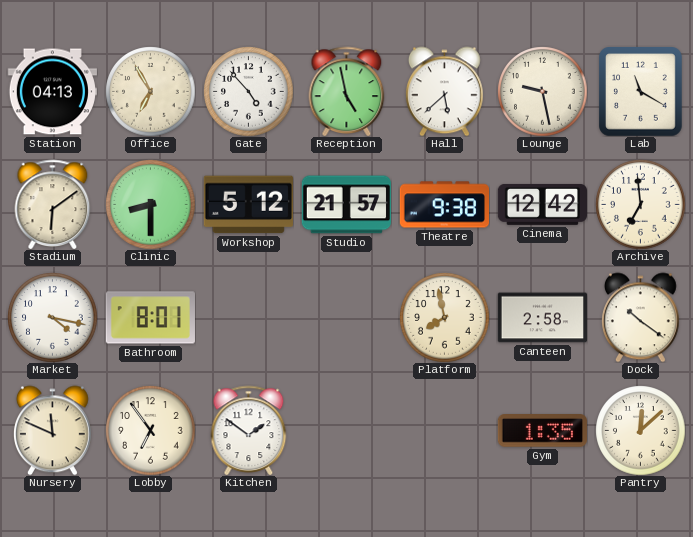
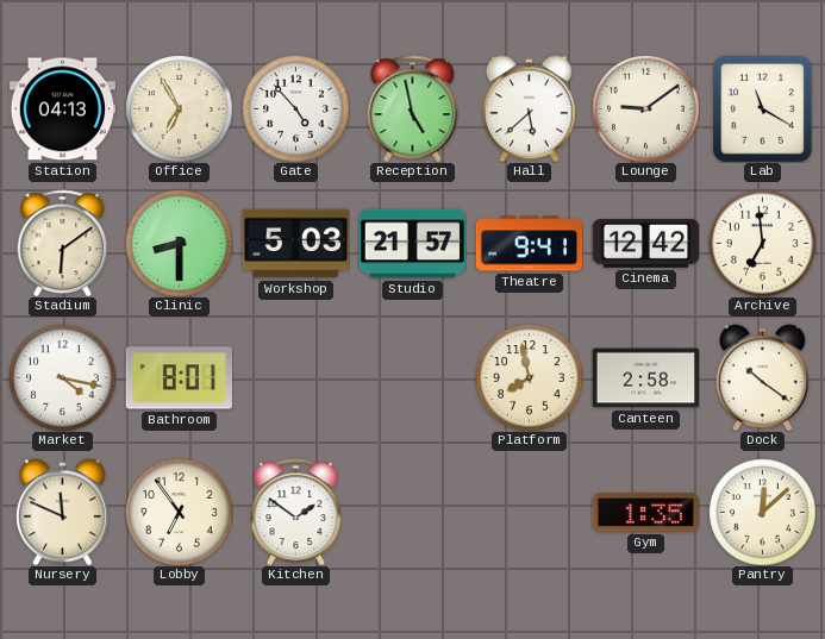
Lounge: 9:28 -> 9:09
Workshop: 5:12 -> 5:03
Theatre: 9:38 -> 9:41
